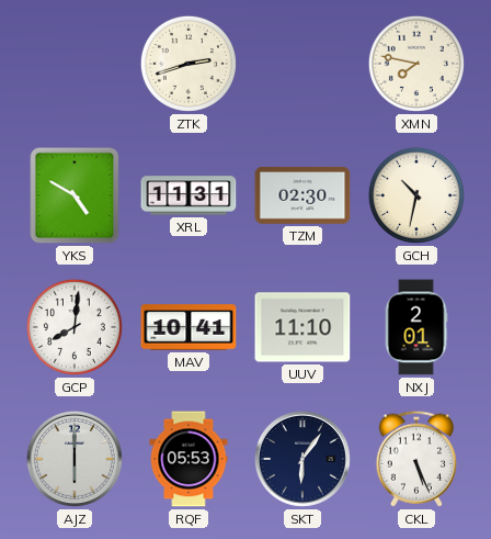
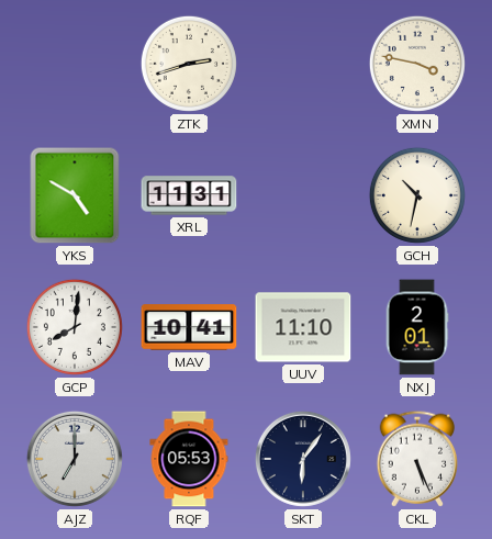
XMN: 7:47 -> 3:47
TZM: 02:30 -> none
AJZ: 6:00 -> 7:00
